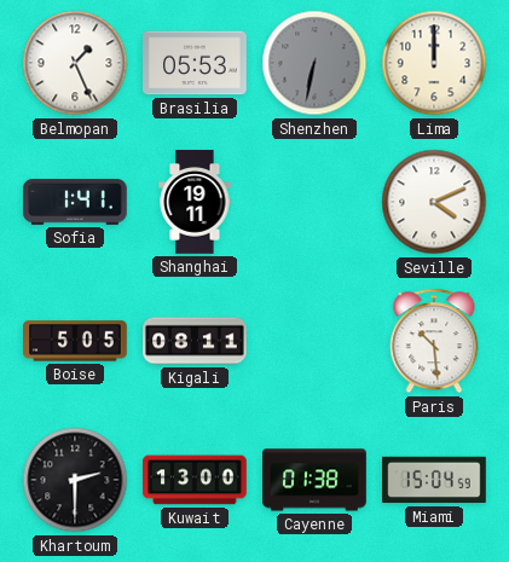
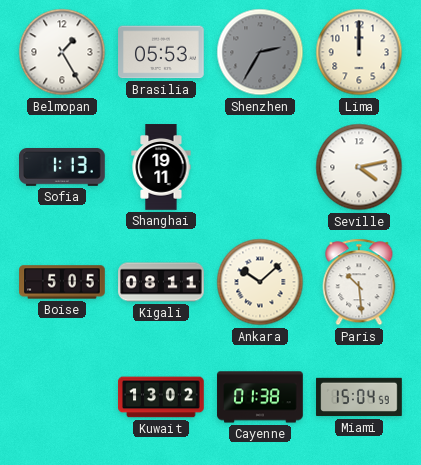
Belmopan: 1:26 -> 1:25
Shenzhen: 6:32 -> 2:35
Sofia: 1:41 -> 1:13
Seville: 4:11 -> 4:13
Ankara: none -> 10:08
Khartoum: 2:30 -> none
Kuwait: 13:00 -> 13:02
